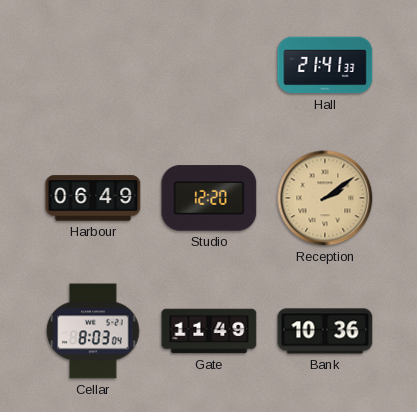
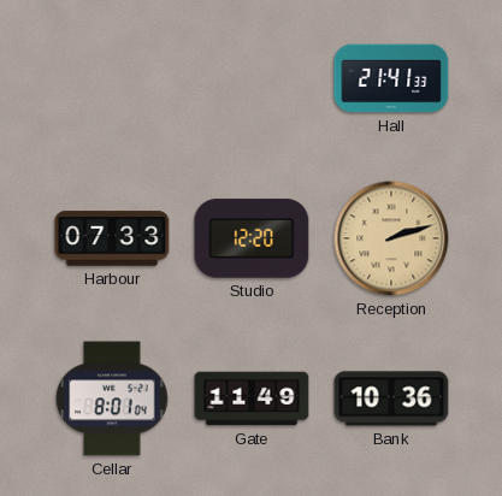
Harbour: 06:49 -> 07:33
Reception: 2:09 -> 2:12
Cellar: 8:03 -> 8:01
